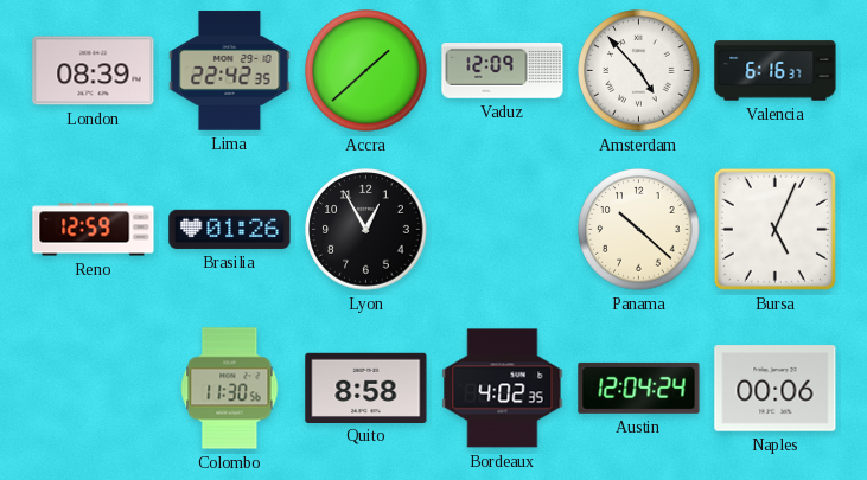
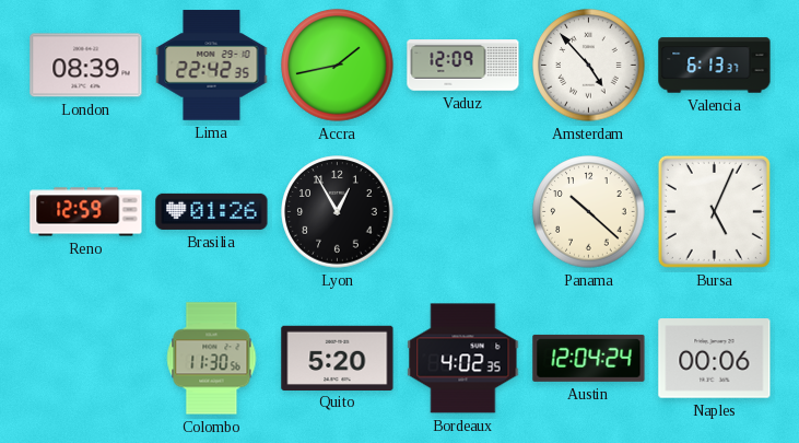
Accra: 1:38 -> 1:43
Valencia: 6:16 -> 6:13
Quito: 8:58 -> 5:20
